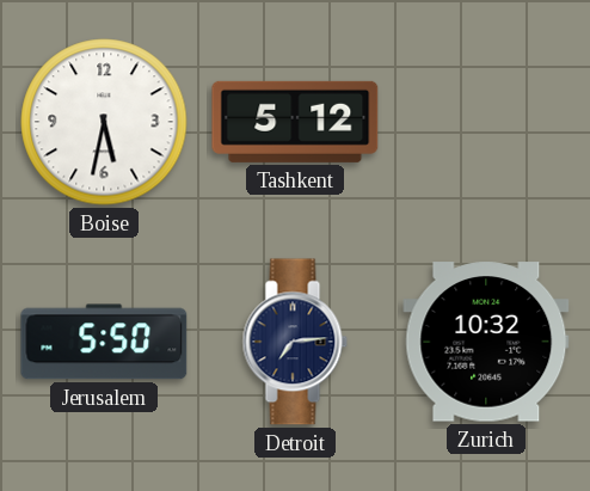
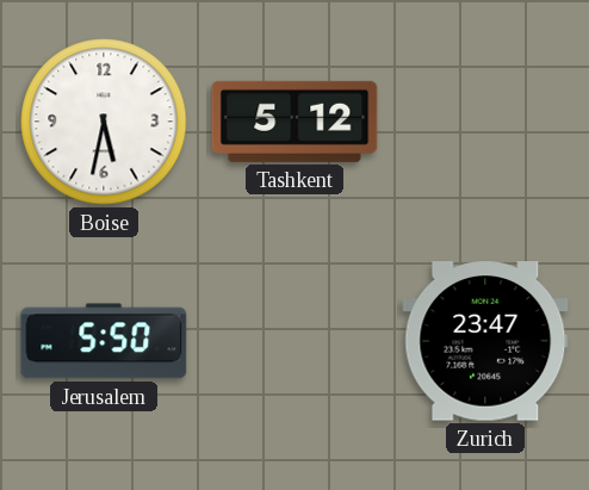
Detroit: 7:14 -> none
Zurich: 10:32 -> 23:47
